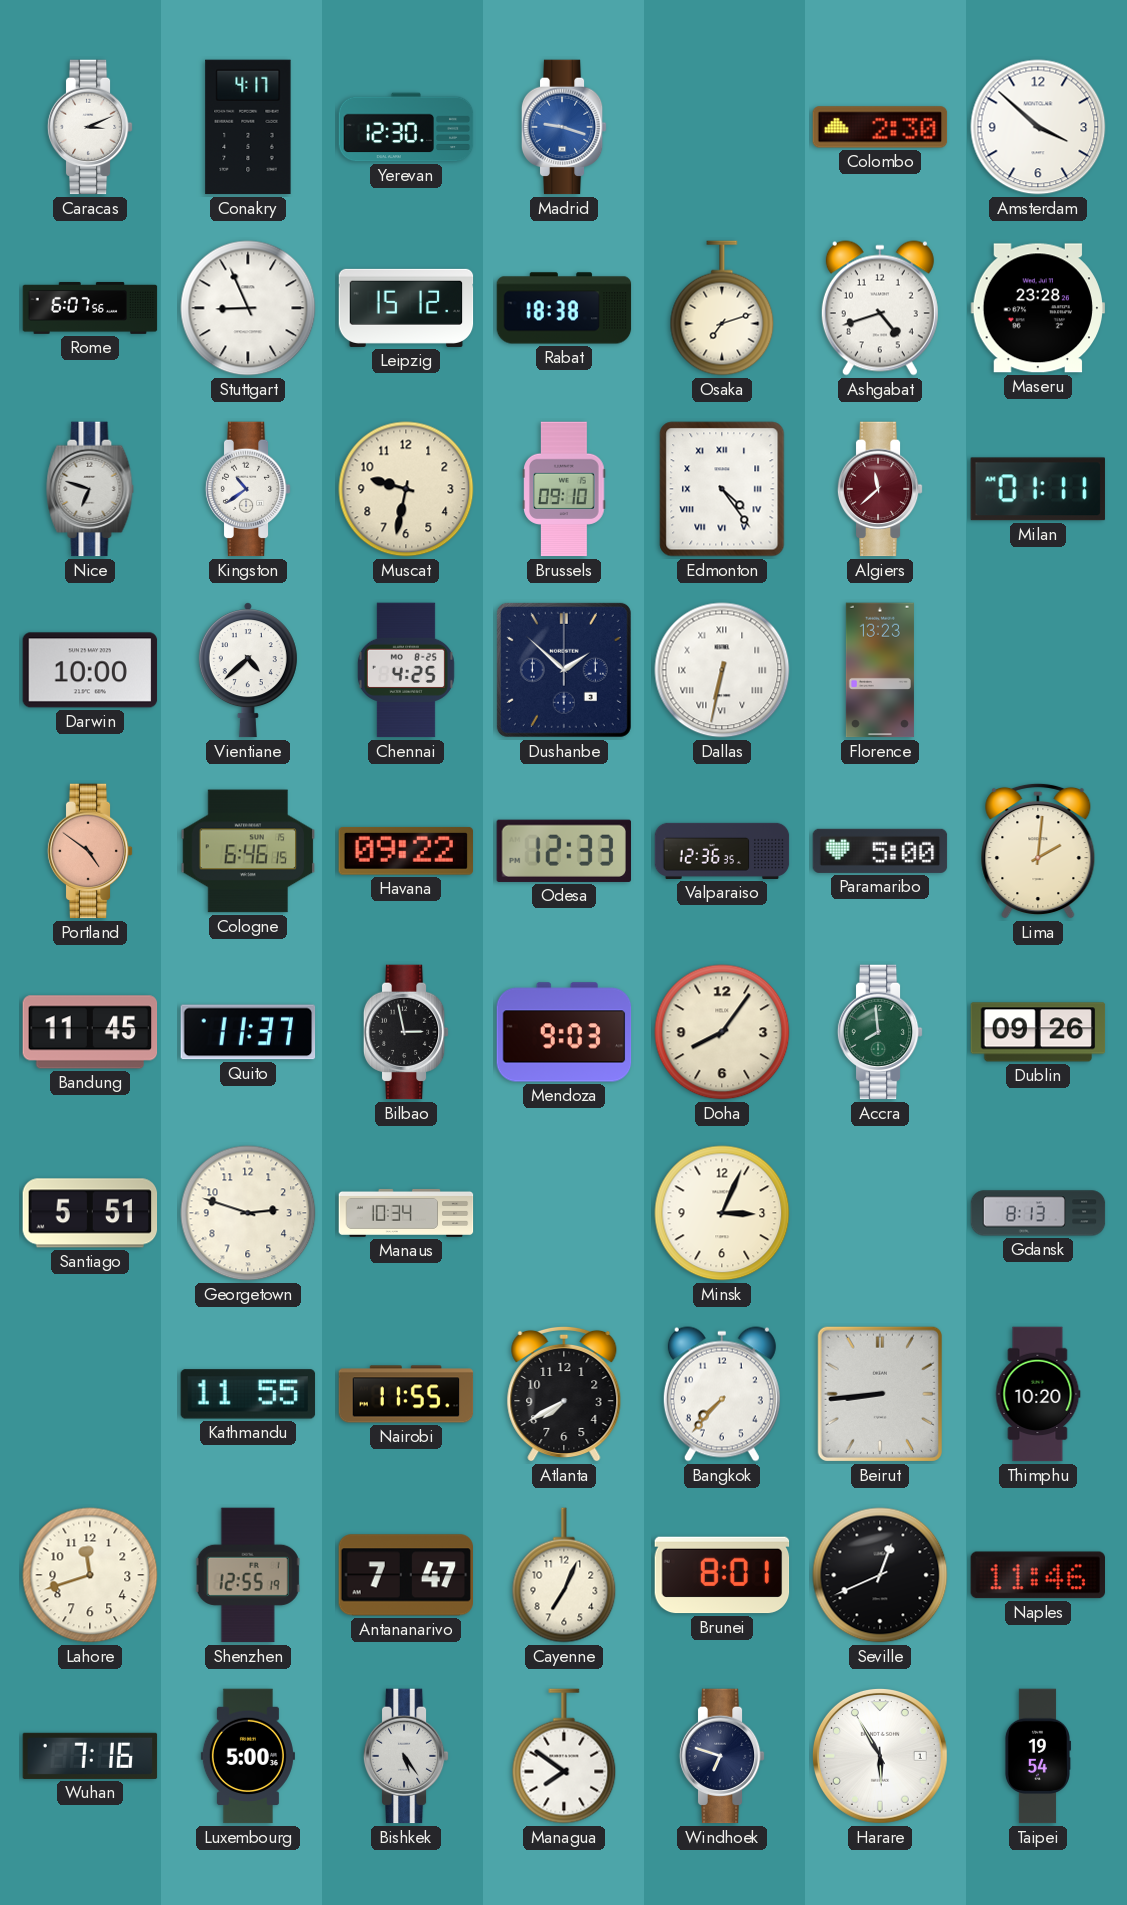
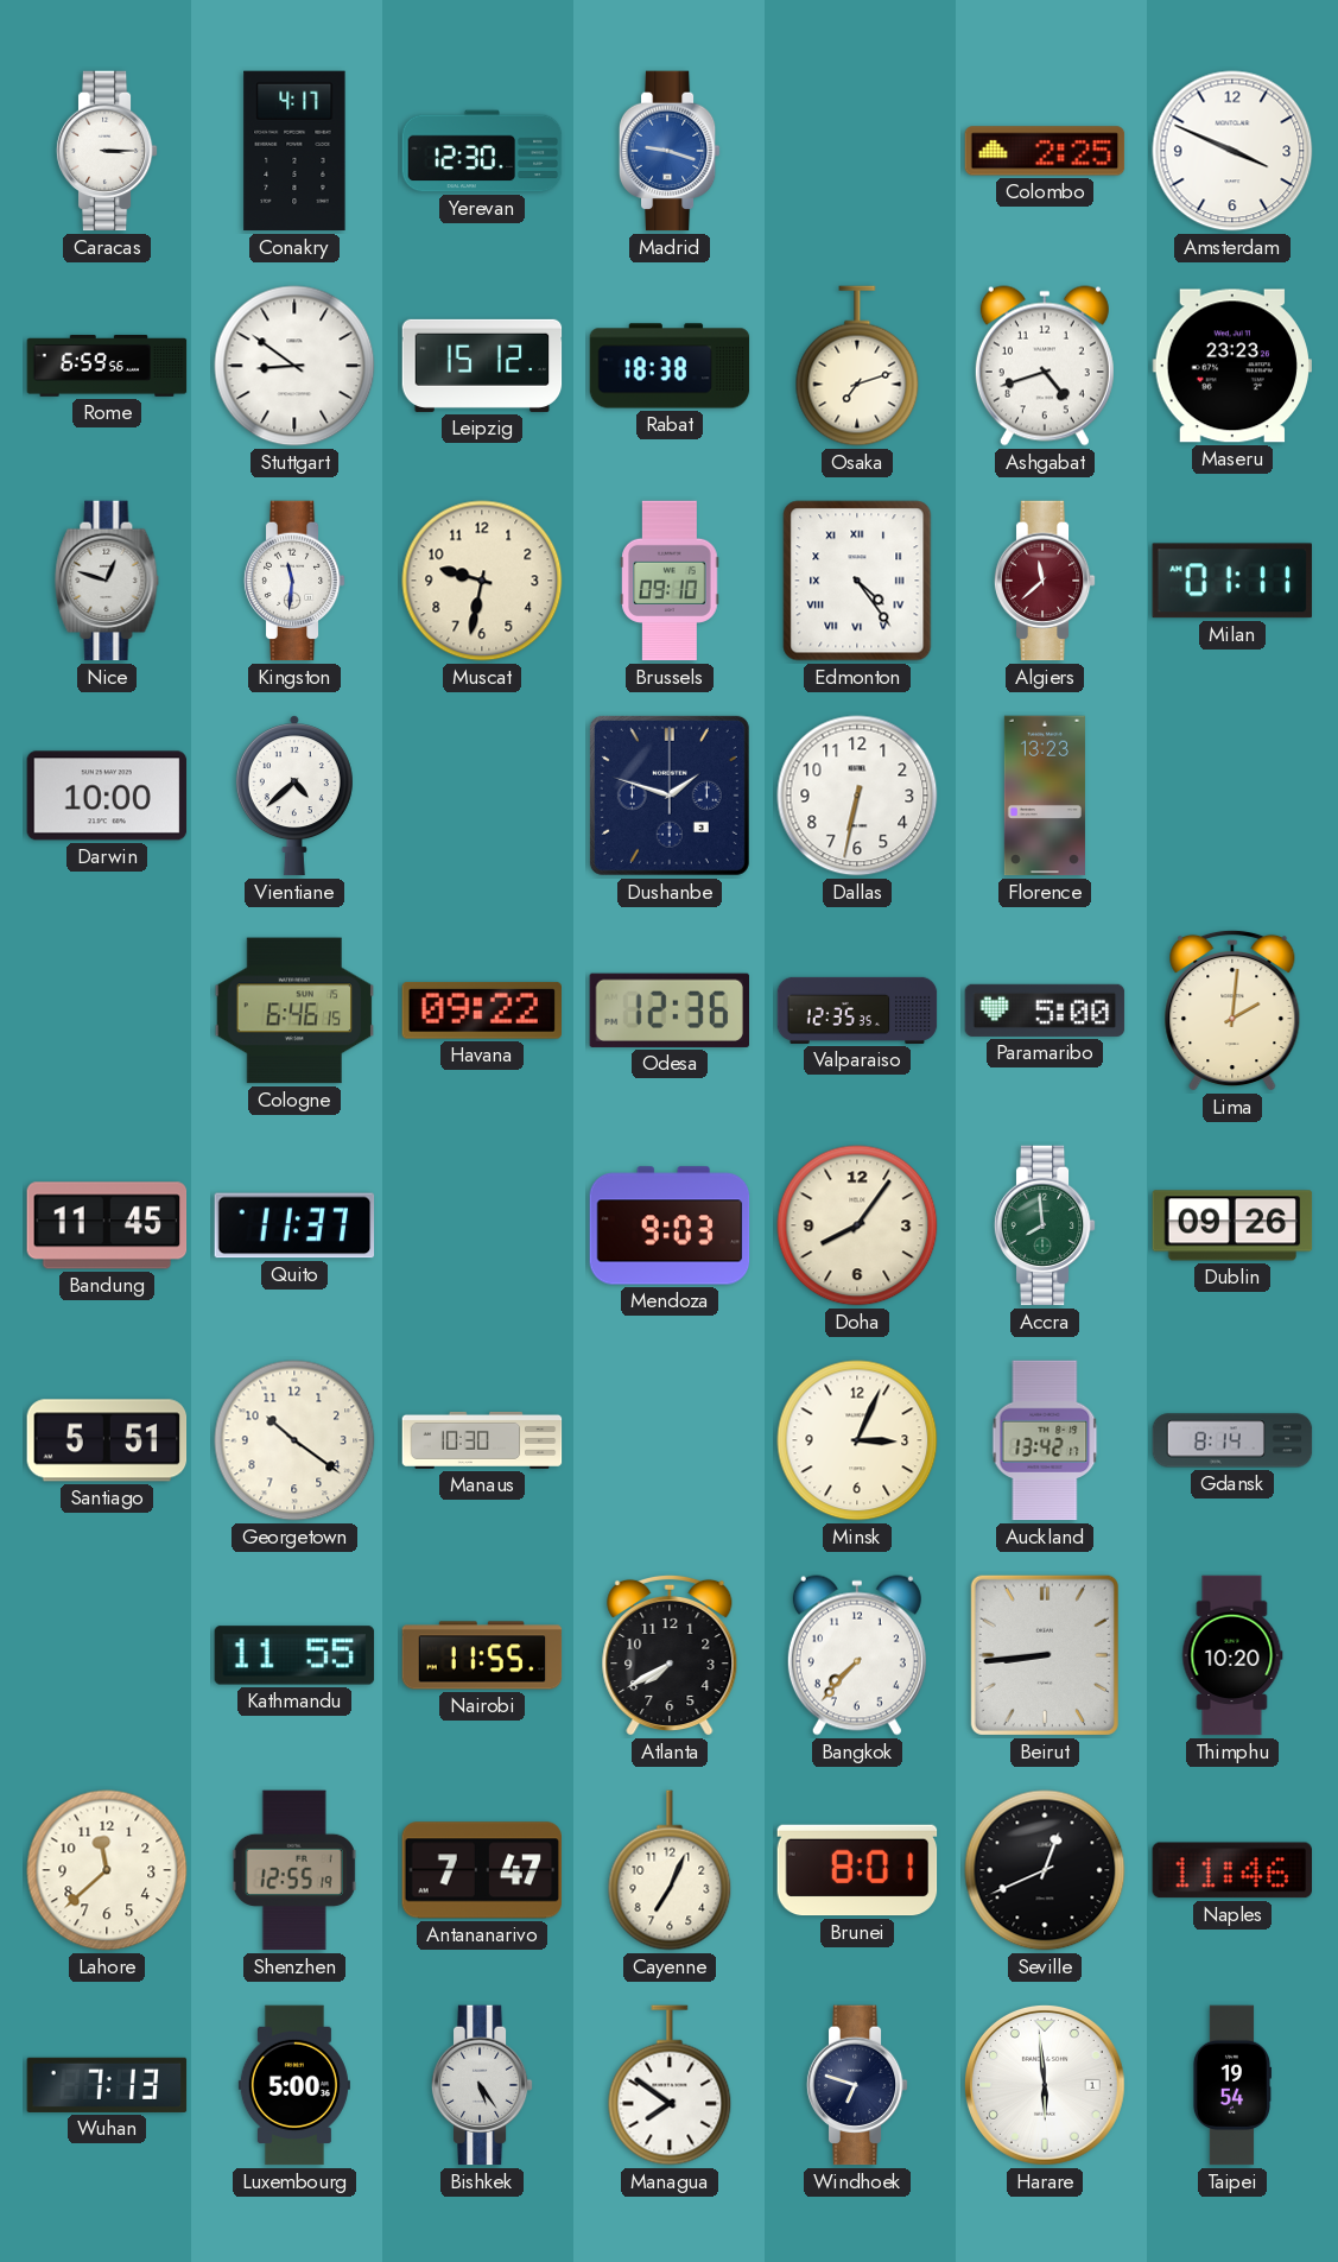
Caracas: 3:11 -> 3:15
Colombo: 2:30 -> 2:25
Amsterdam: 3:52 -> 3:49
Rome: 6:07 -> 6:59
Stuttgart: 8:56 -> 8:51
Maseru: 23:28 -> 23:23
Nice: 6:48 -> 12:48
Kingston: 10:39 -> 11:31
Chennai: 4:25 -> none
Dushanbe: 1:52 -> 1:48
Dallas numerals: Roman -> Arabic
Portland: 4:51 -> none
Odesa: 12:33 -> 12:36
Valparaiso: 12:36 -> 12:35
Bilbao: 2:58 -> none
Georgetown: 2:48 -> 10:21
Manaus: 10:34 -> 10:30
Auckland: none -> 13:42
Gdansk: 8:13 -> 8:14
Lahore: 11:42 -> 11:38
Wuhan: 7:16 -> 7:13
Harare: 5:55 -> 5:59
